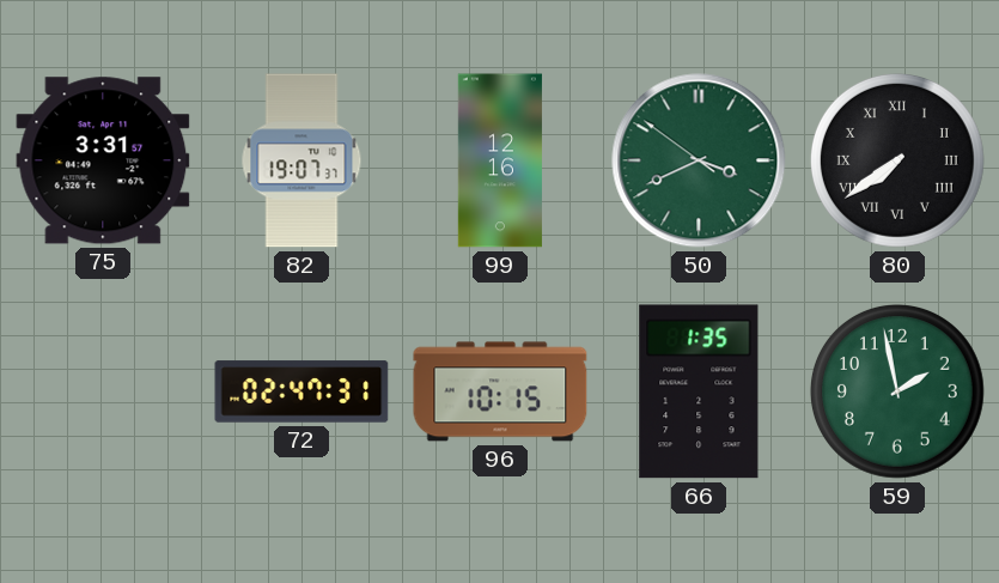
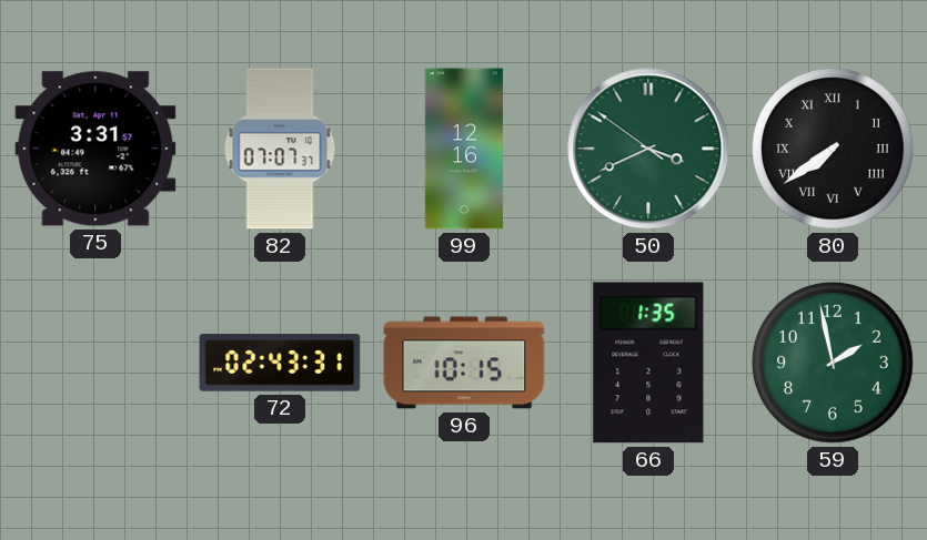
82: 19:07 -> 07:07
72: 02:47 -> 02:43
